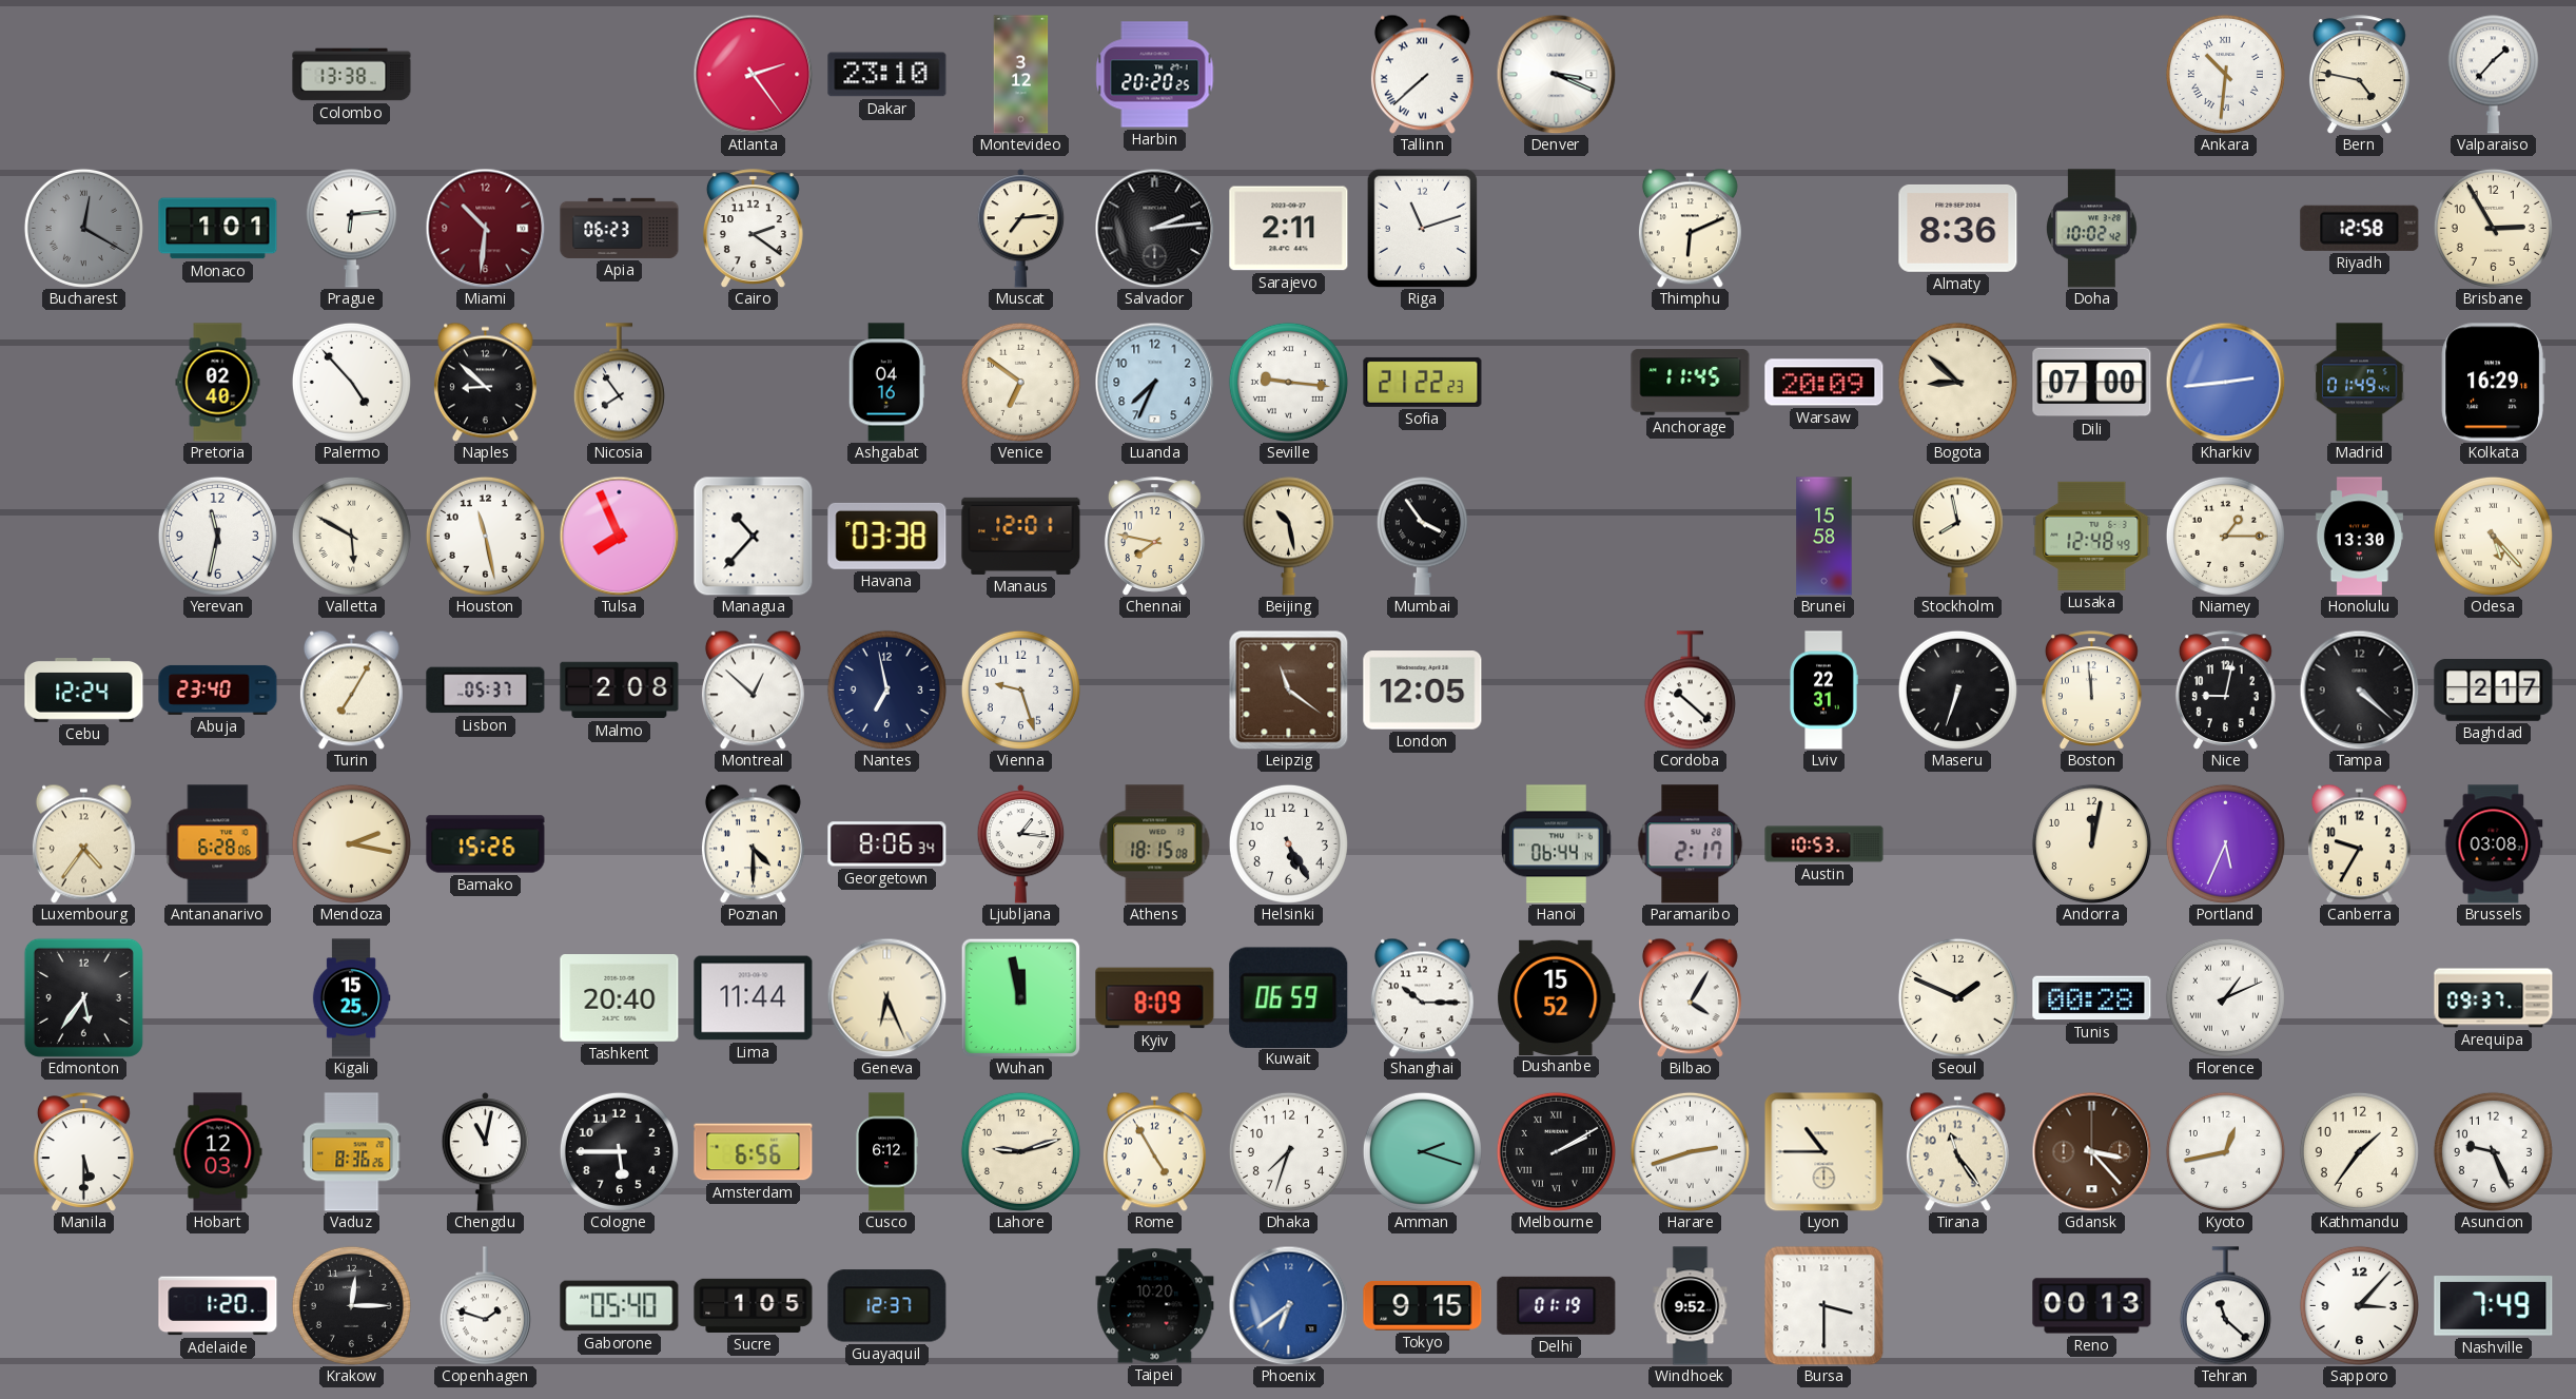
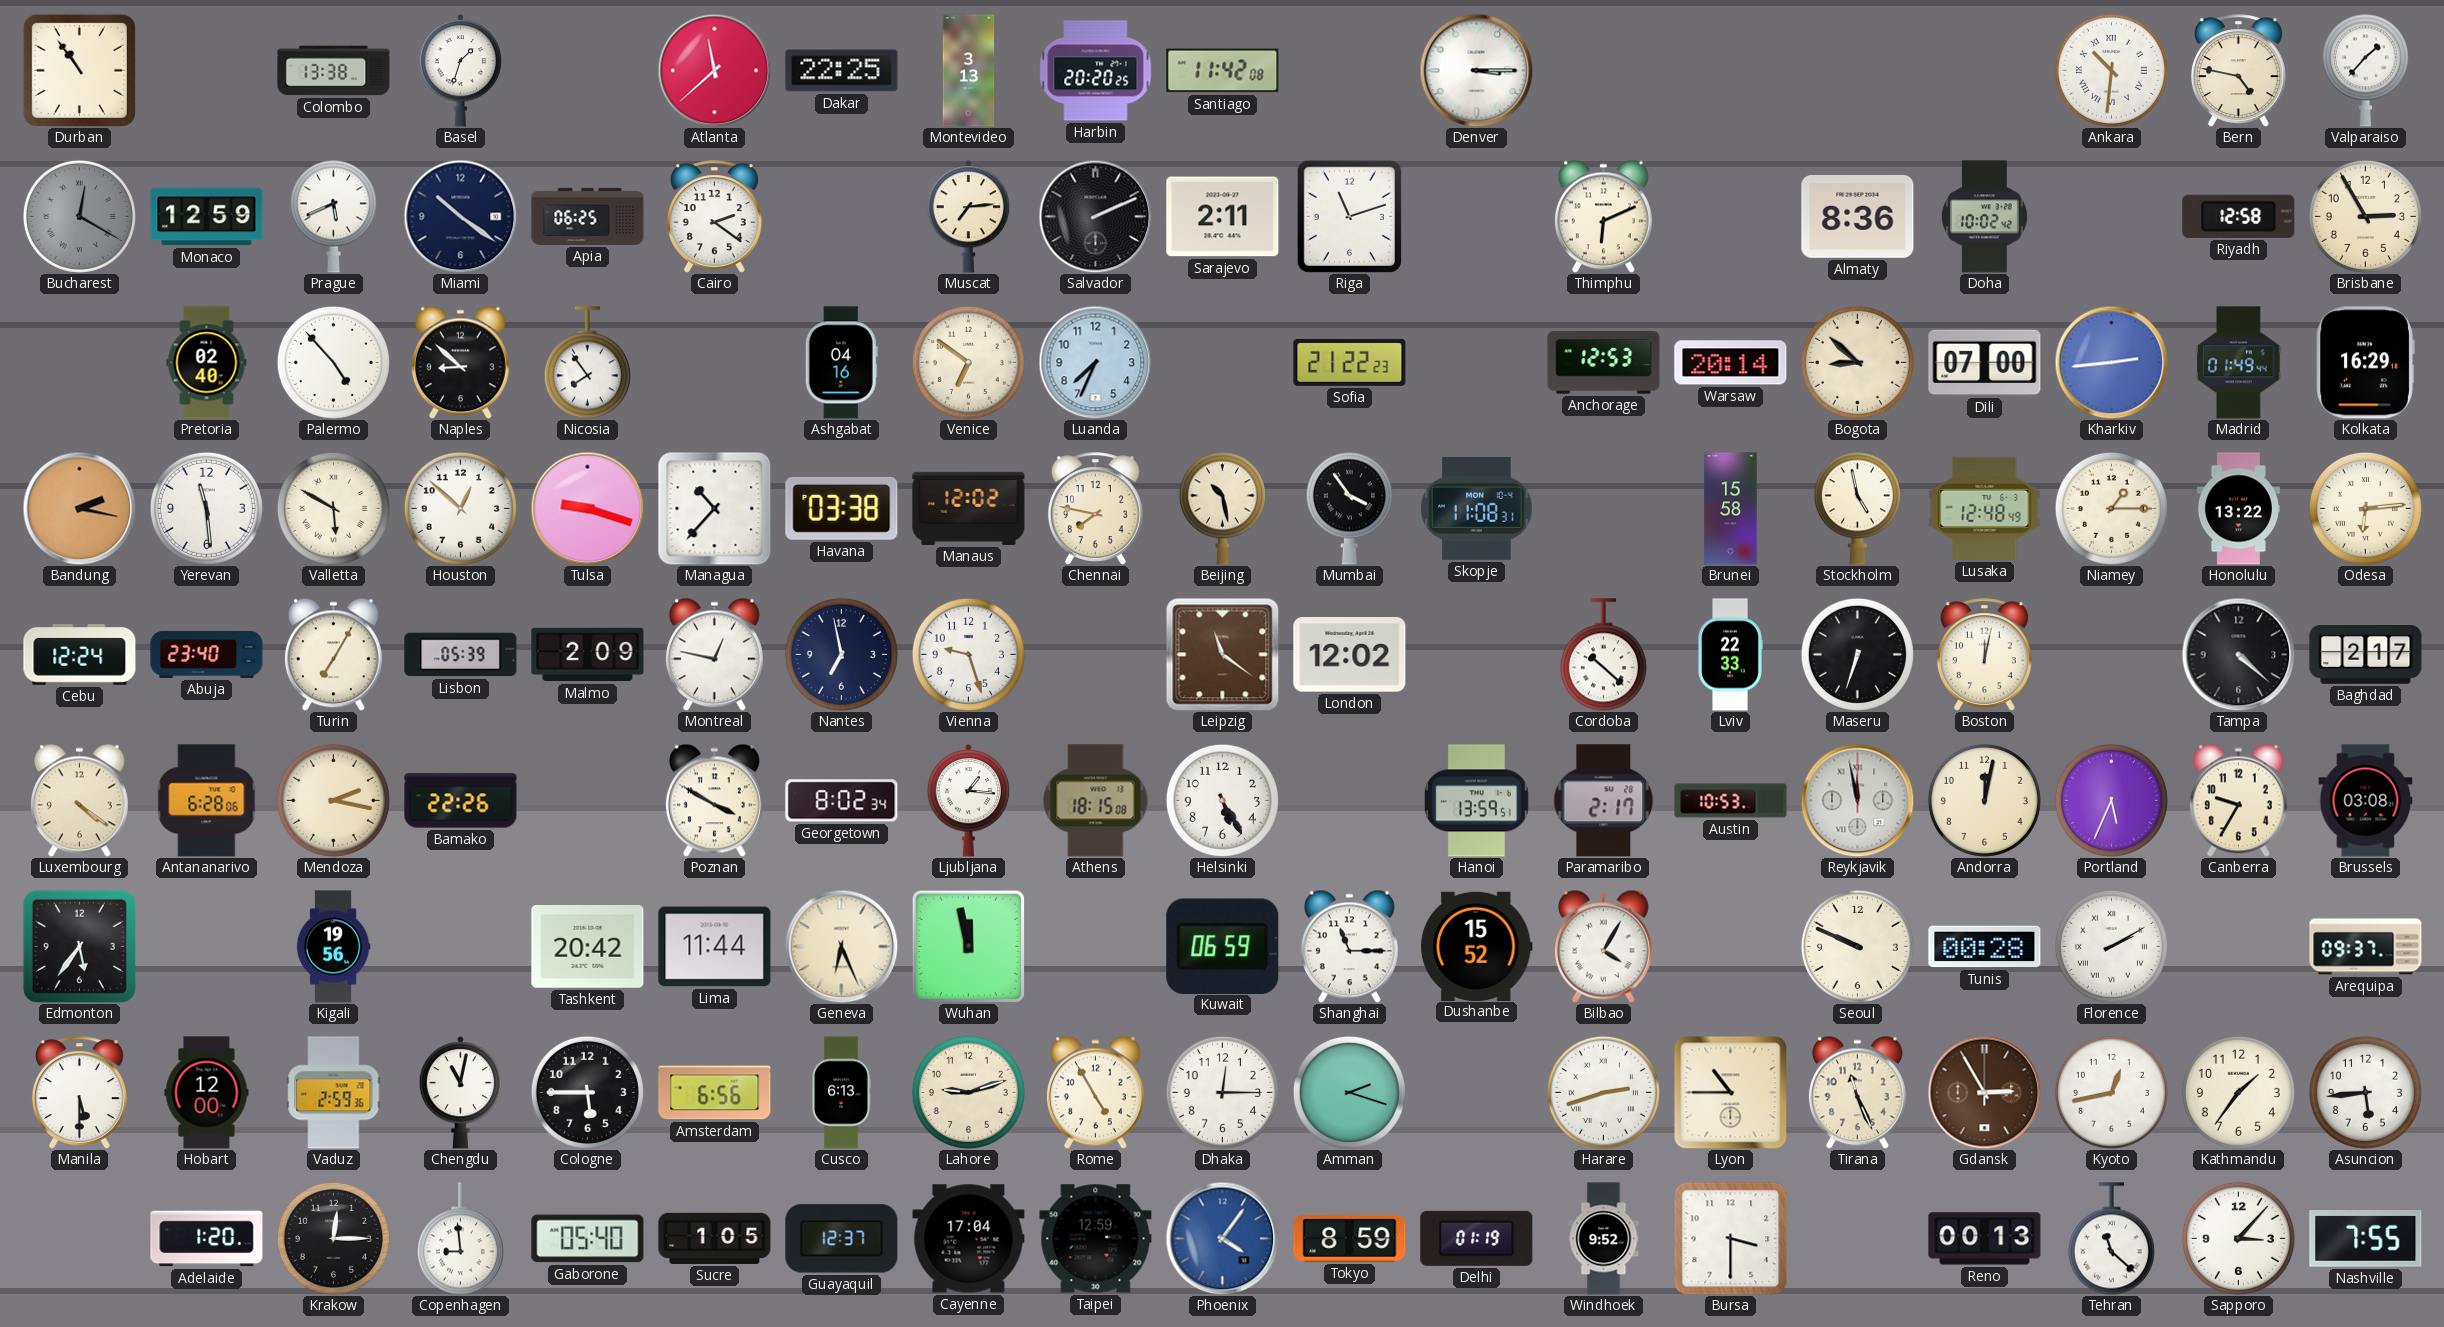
Durban: none -> 10:54
Basel: none -> 1:33
Atlanta: 2:24 -> 11:38
Dakar: 23:10 -> 22:25
Montevideo: 3:12 -> 3:13
Santiago: none -> 11:42
Tallinn: 7:38 -> none
Denver: 3:19 -> 3:15
Monaco: 1:01 -> 12:59
Prague: 6:14 -> 5:41
Miami: 10:31 -> 10:21
Miami dial: burgundy -> navy
Apia: 06:23 -> 06:25
Salvador: 2:14 -> 2:11
Seville: 9:16 -> none
Anchorage: 11:45 -> 12:53
Warsaw: 20:09 -> 20:14
Bandung: none -> 2:17
Yerevan: 11:32 -> 11:29
Houston: 11:28 -> 12:52
Tulsa: 7:56 -> 9:18
Manaus: 12:01 -> 12:02
Skopje: none -> 11:08
Stockholm: 7:58 -> 4:58
Honolulu: 13:30 -> 13:22
Odesa: 5:23 -> 6:14
Lisbon: 05:37 -> 05:39
Malmo: 2:08 -> 2:09
Montreal: 12:52 -> 12:47
London: 12:05 -> 12:02
Lviv: 22:31 -> 22:33
Boston: 11:59 -> 12:02
Nice: 9:02 -> none
Luxembourg: 4:36 -> 4:21
Bamako: 15:26 -> 22:26
Poznan: 4:30 -> 3:50
Georgetown: 8:06 -> 8:02
Hanoi: 06:44 -> 13:59
Reykjavik: none -> 11:58
Kigali: 15:25 -> 19:56
Tashkent: 20:40 -> 20:42
Kyiv: 8:09 -> none
Shanghai: 10:15 -> 11:15
Seoul: 1:49 -> 9:49
Florence: 1:11 -> 2:10
Hobart: 12:03 -> 12:00
Vaduz: 8:36 -> 2:59
Cusco: 6:12 -> 6:13
Dhaka: 7:33 -> 12:15
Melbourne: 2:10 -> none
Tirana: 11:24 -> 11:26
Gdansk: 3:23 -> 2:55
Asuncion: 9:26 -> 5:44
Copenhagen: 1:48 -> 8:59
Cayenne: none -> 17:04
Taipei: 10:20 -> 12:59
Phoenix: 6:39 -> 4:06
Tokyo: 9:15 -> 8:59
Nashville: 7:49 -> 7:55
